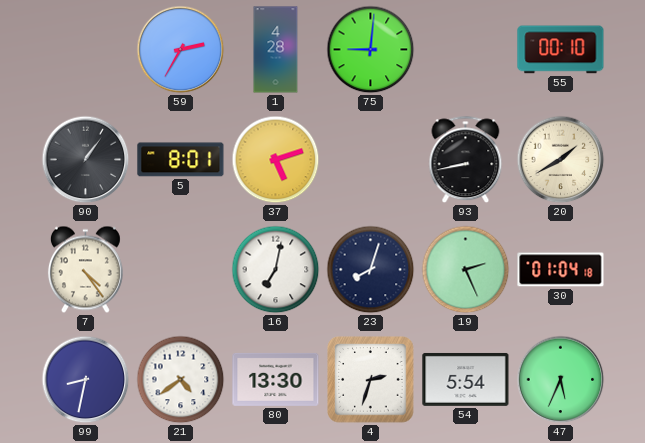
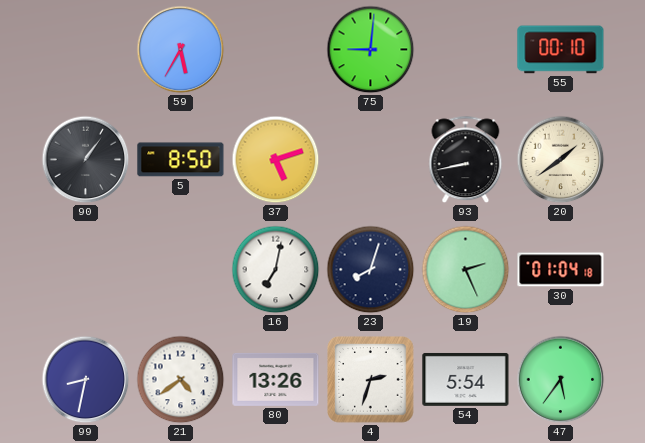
59: 2:35 -> 5:35
1: 4:28 -> none
5: 8:01 -> 8:50
20: 1:40 -> 1:39
7: 4:24 -> none
80: 13:30 -> 13:26
47: 5:34 -> 5:36
